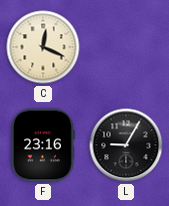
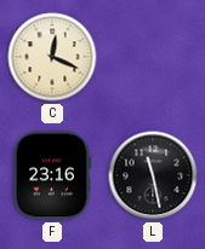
L: 9:05 -> 11:28
